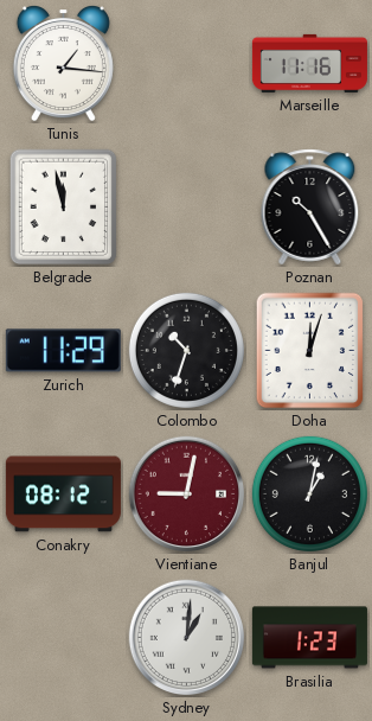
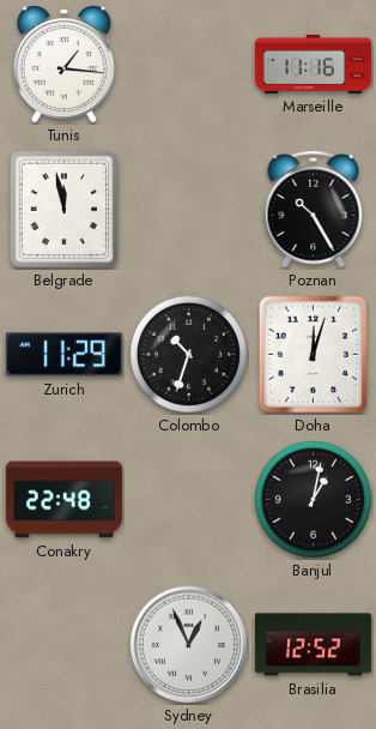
Conakry: 08:12 -> 22:48
Vientiane: 9:02 -> none
Sydney: 1:01 -> 12:56
Brasilia: 1:23 -> 12:52
